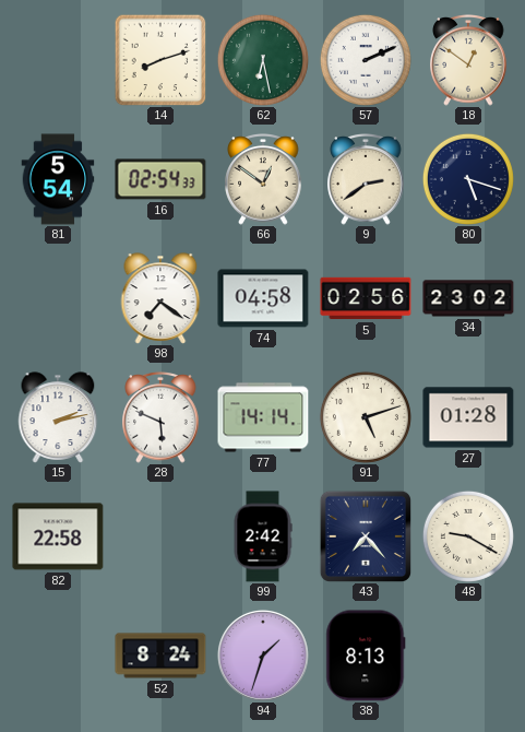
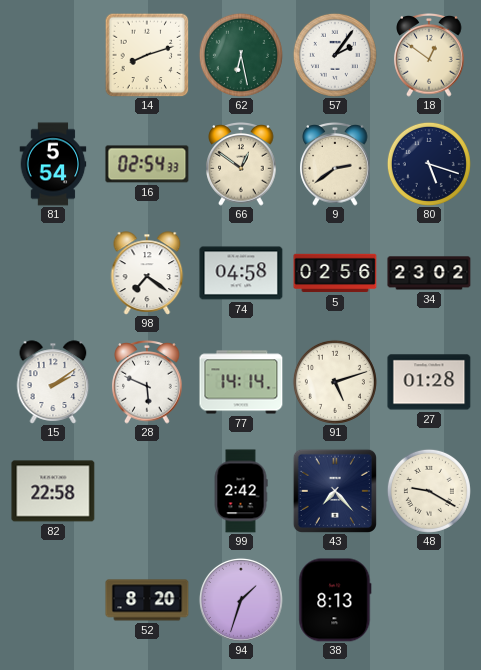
57: 2:11 -> 2:06
15: 2:13 -> 2:09
52: 8:24 -> 8:20
